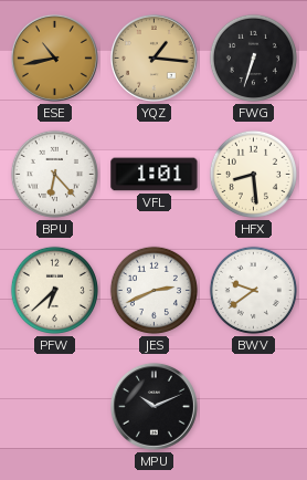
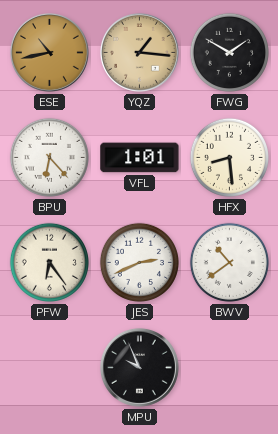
FWG: 6:33 -> 1:50
PFW: 6:38 -> 6:24
BWV: 9:39 -> 10:39
MPU: 10:11 -> 9:56
